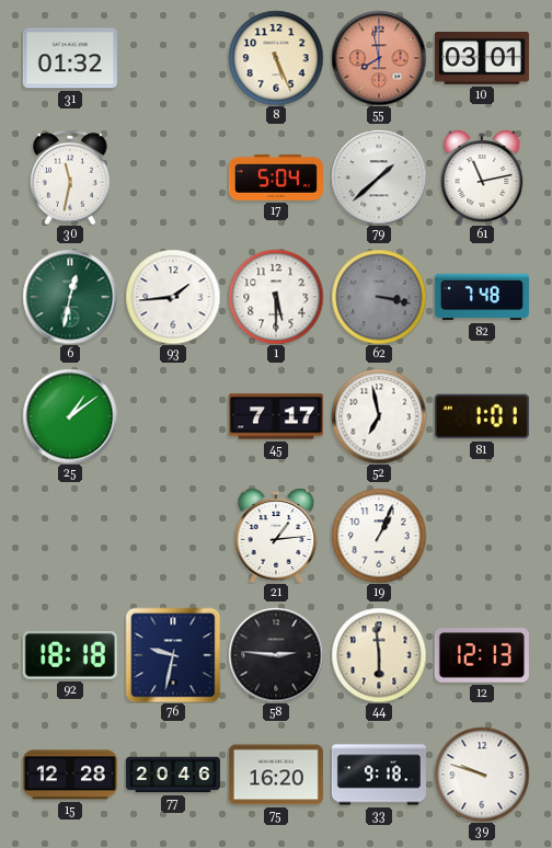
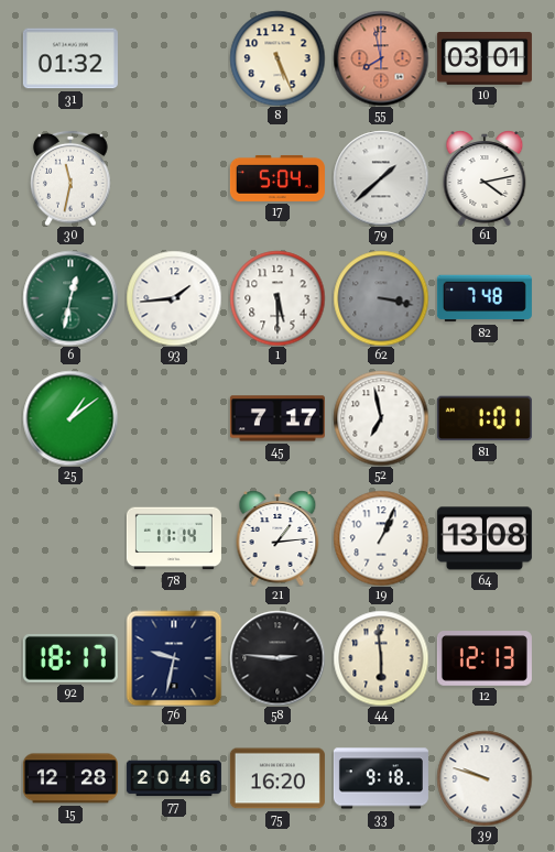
61: 11:13 -> 4:13
78: none -> 11:14
64: none -> 13:08
92: 18:18 -> 18:17
